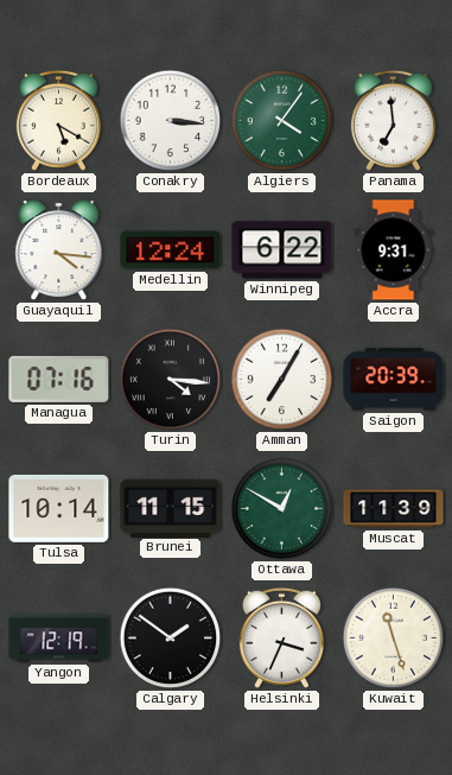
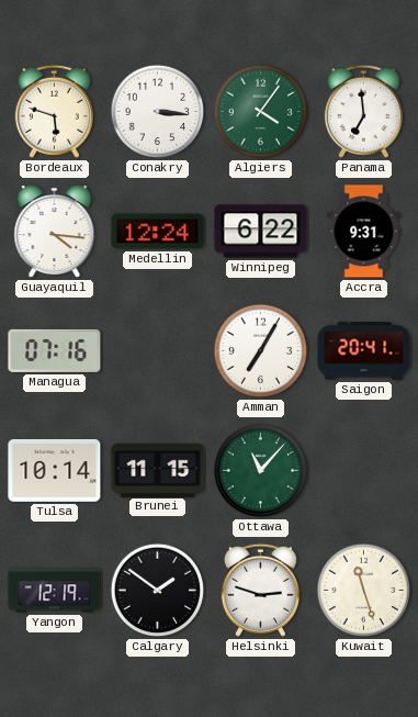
Bordeaux: 5:20 -> 5:48
Turin: 4:16 -> none
Saigon: 20:39 -> 20:41
Ottawa: 12:50 -> 11:07
Muscat: 11:39 -> none
Helsinki: 3:34 -> 2:48
